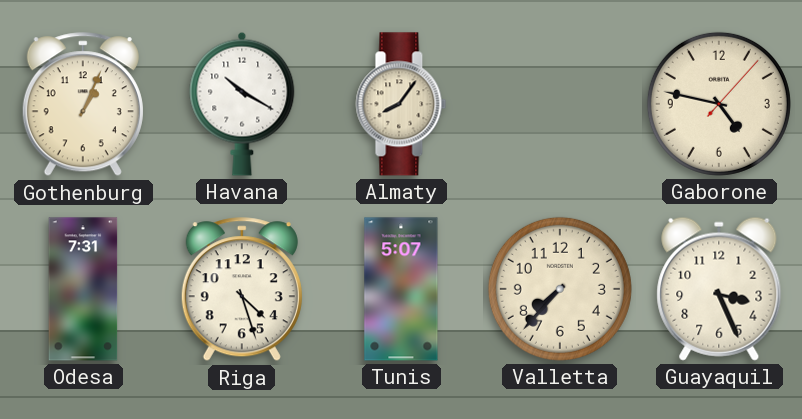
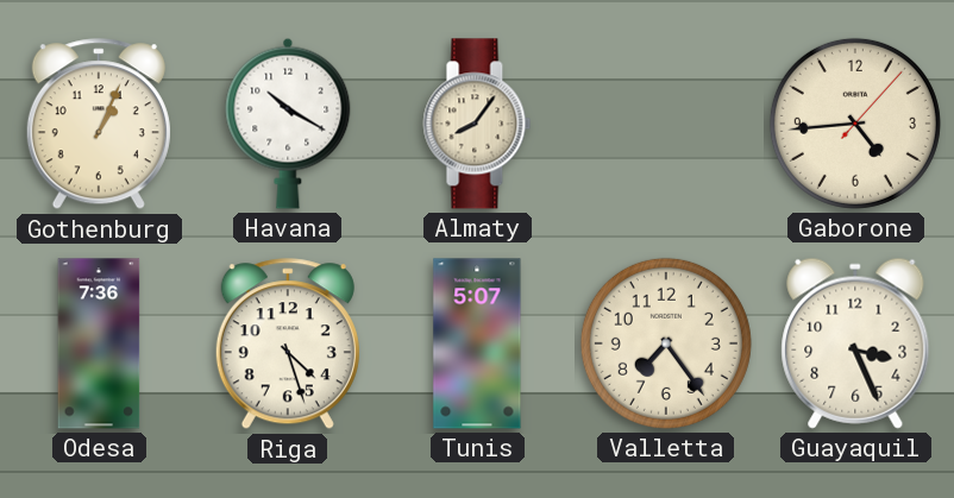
Gaborone: 4:47 -> 4:44
Odesa: 7:31 -> 7:36
Valletta: 7:37 -> 7:24
